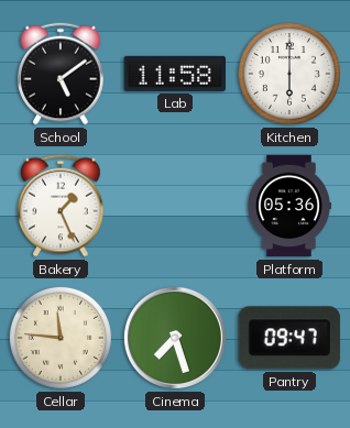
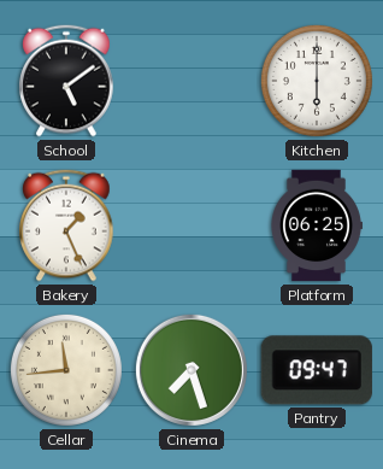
Lab: 11:58 -> none
Platform: 05:36 -> 06:25
Cellar: 11:46 -> 11:44
